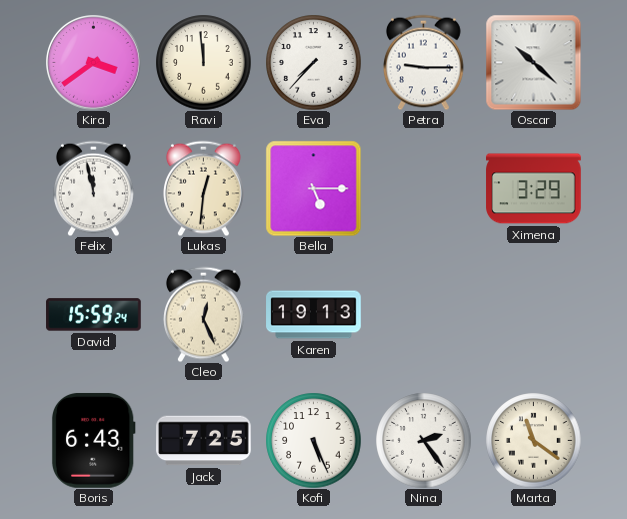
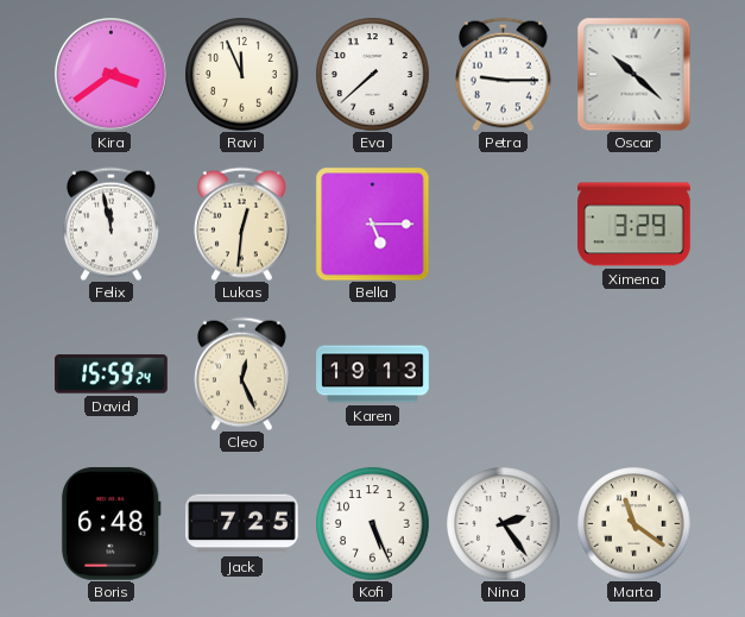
Ravi: 11:59 -> 11:56
Eva: 7:37 -> 7:38
Boris: 6:43 -> 6:48
